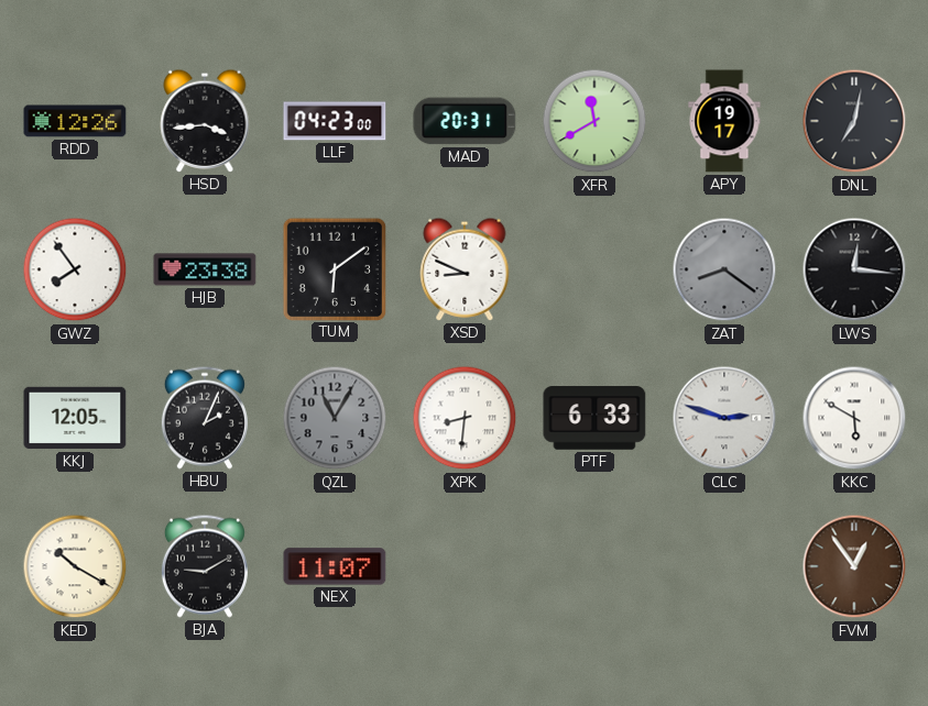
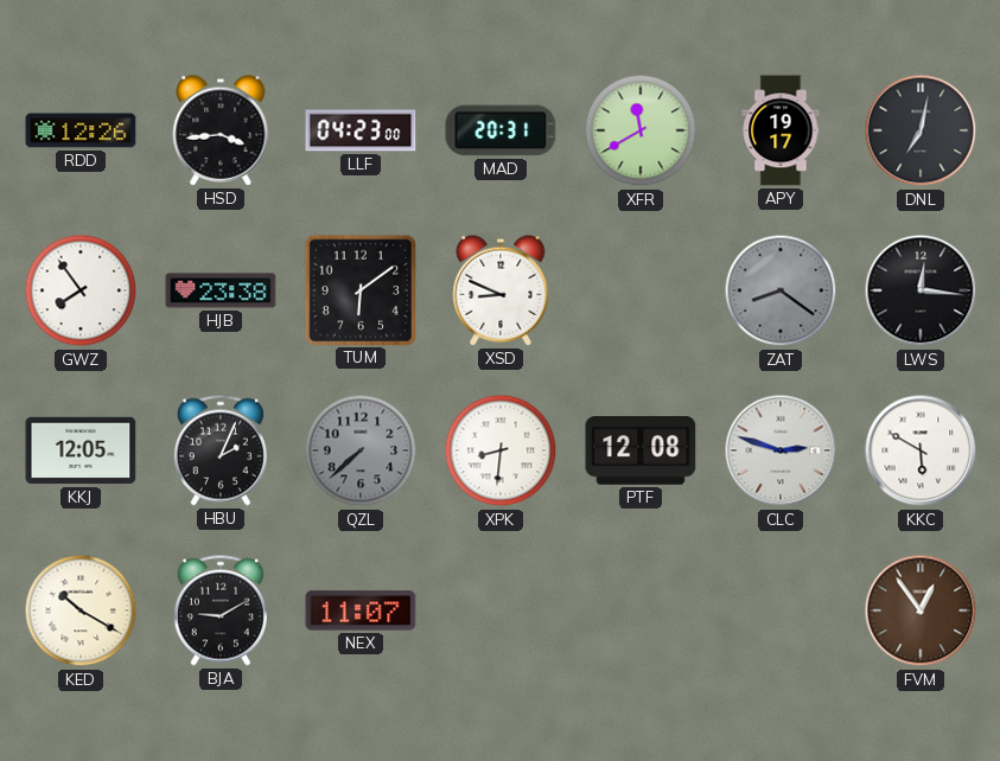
QZL: 11:05 -> 7:38
PTF: 6:33 -> 12:08
